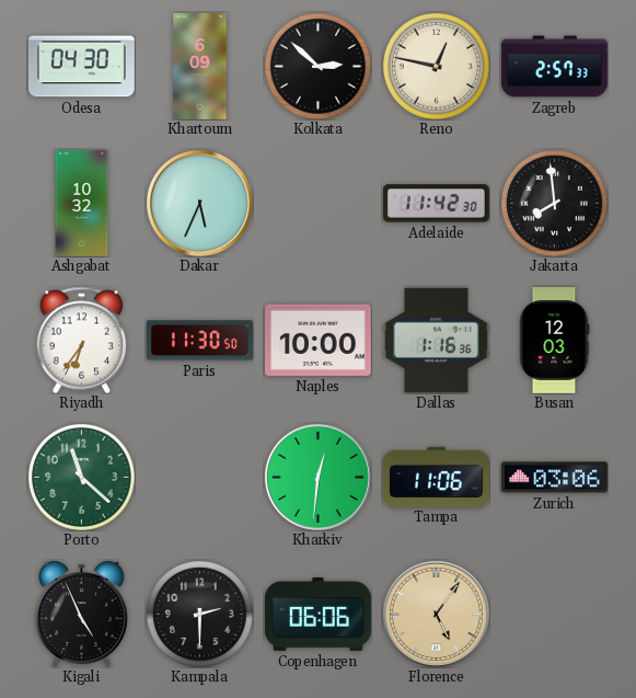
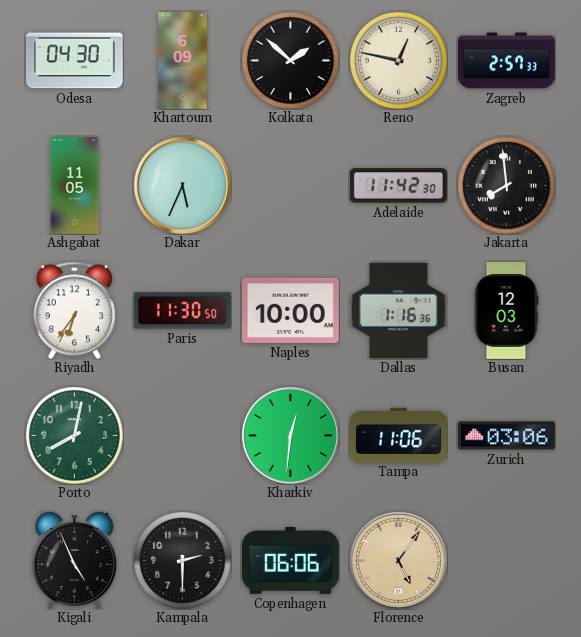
Kolkata: 2:52 -> 1:52
Ashgabat: 10:32 -> 11:05
Porto: 11:22 -> 8:02
